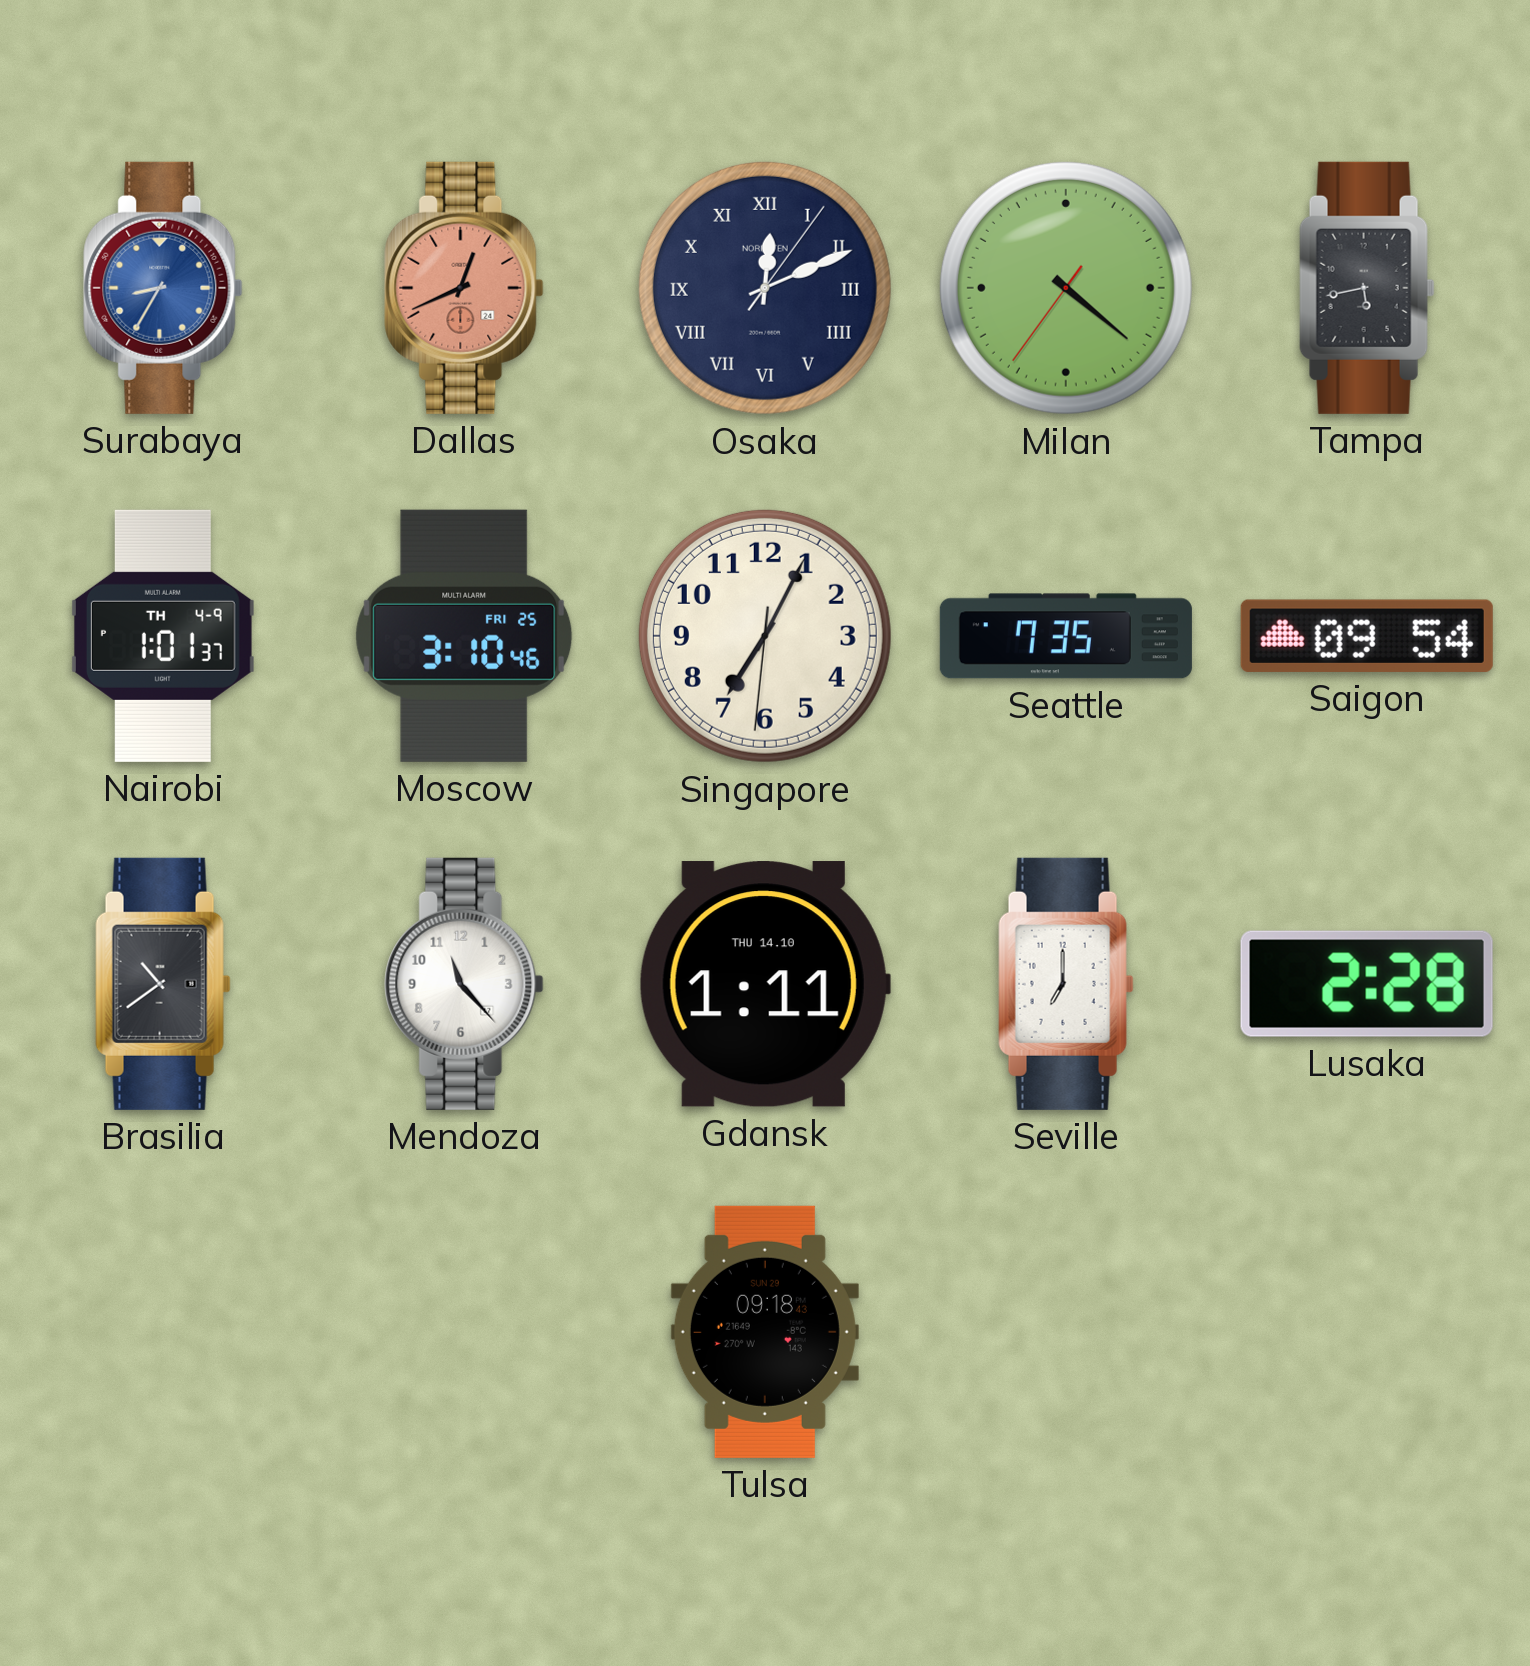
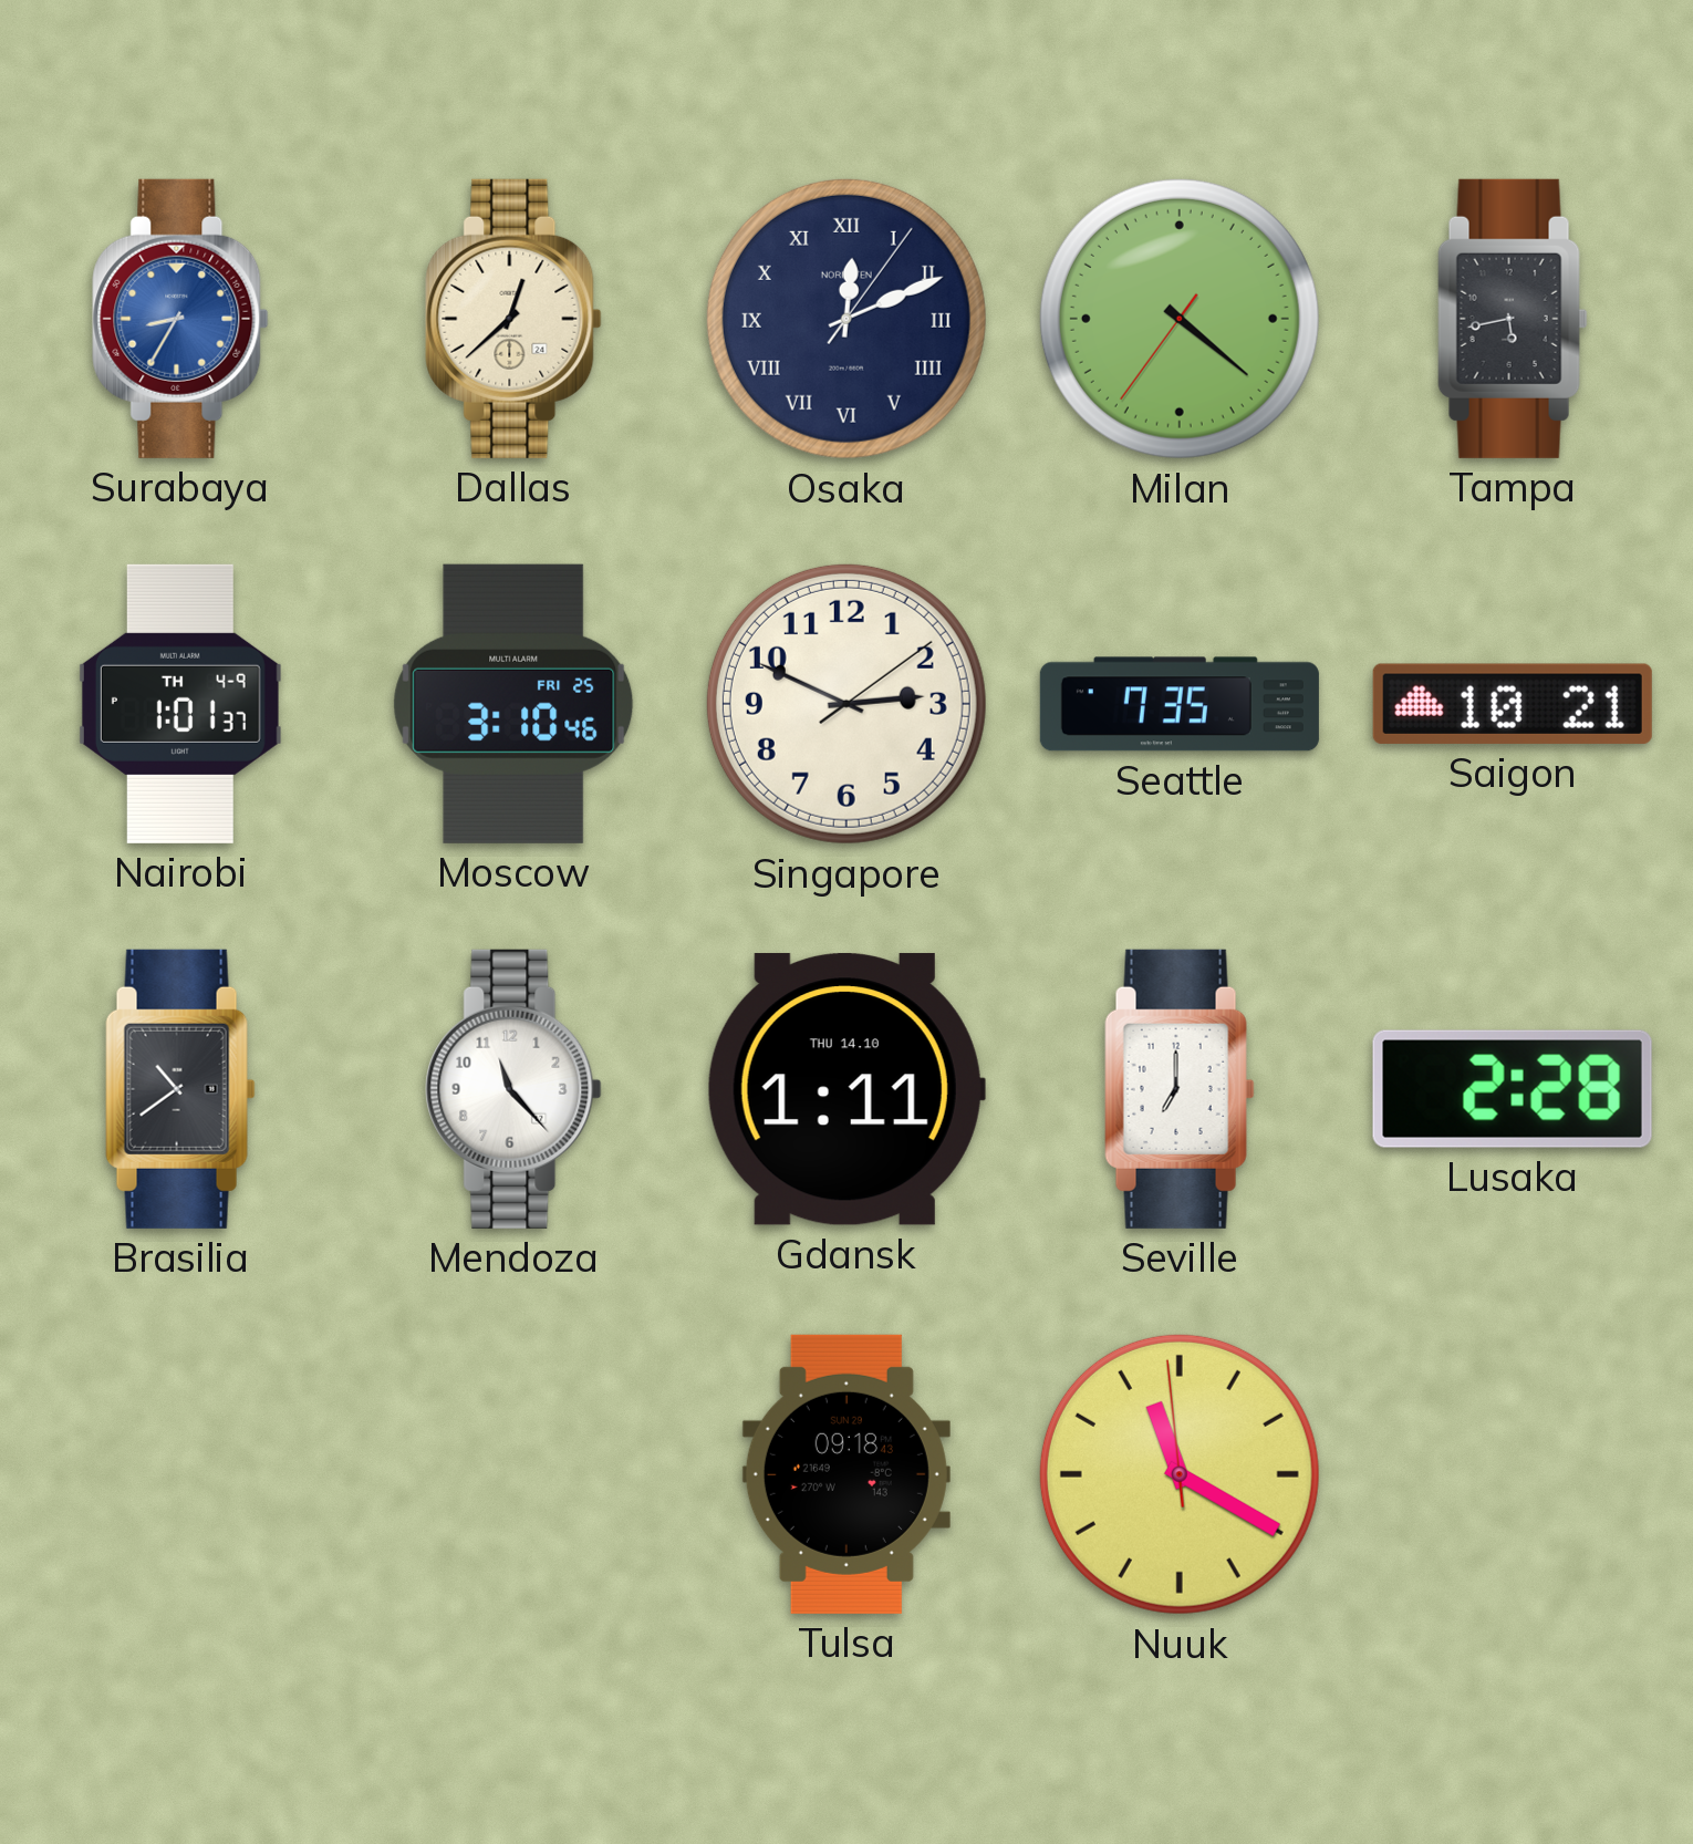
Dallas: 12:41 -> 12:38
Dallas dial: salmon -> cream
Singapore: 7:04 -> 2:49
Saigon: 09:54 -> 10:21
Nuuk: none -> 11:19
